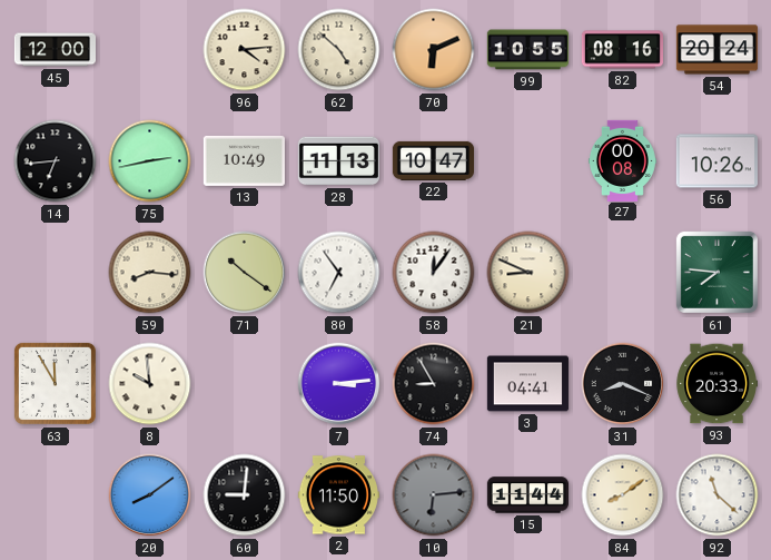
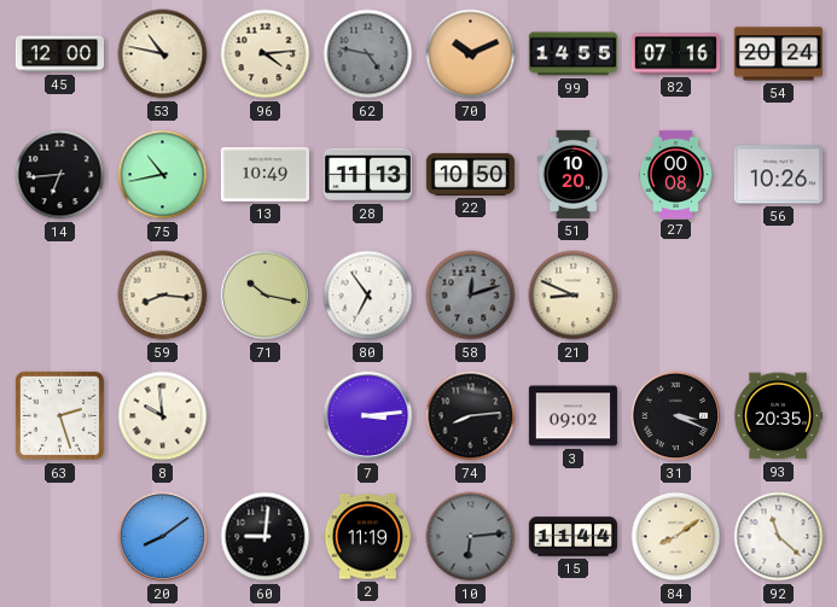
53: none -> 10:47
62: 4:52 -> 4:47
62 dial: cream -> grey
70: 6:11 -> 10:11
99: 10:55 -> 14:55
82: 08:16 -> 07:16
75: 2:43 -> 10:43
22: 10:47 -> 10:50
51: none -> 10:20
71: 10:21 -> 10:17
58: 12:06 -> 12:12
58 dial: white -> grey
61: 7:46 -> none
63: 11:55 -> 2:27
74: 8:55 -> 8:14
3: 04:41 -> 09:02
31: 8:19 -> 3:19
93: 20:33 -> 20:35
2: 11:50 -> 11:19
